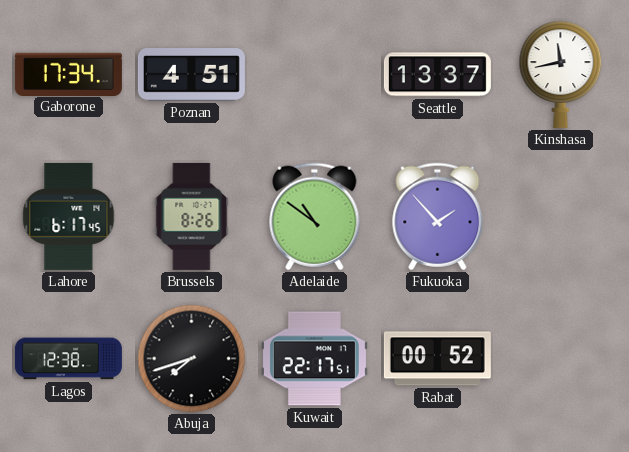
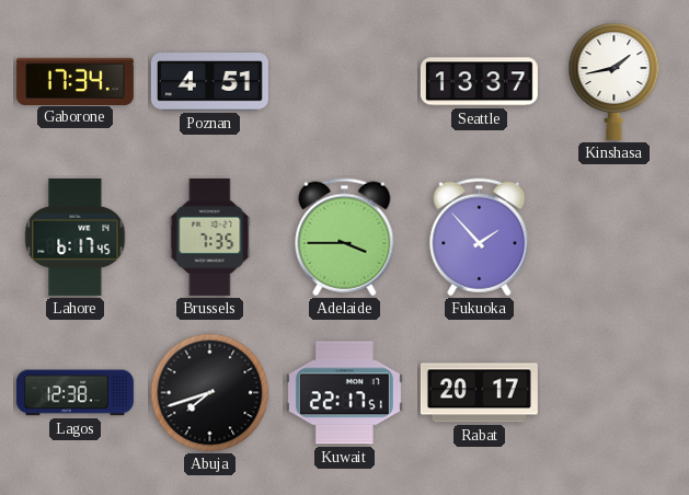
Kinshasa: 11:43 -> 1:43
Brussels: 8:26 -> 7:35
Adelaide: 10:51 -> 3:45
Rabat: 00:52 -> 20:17
